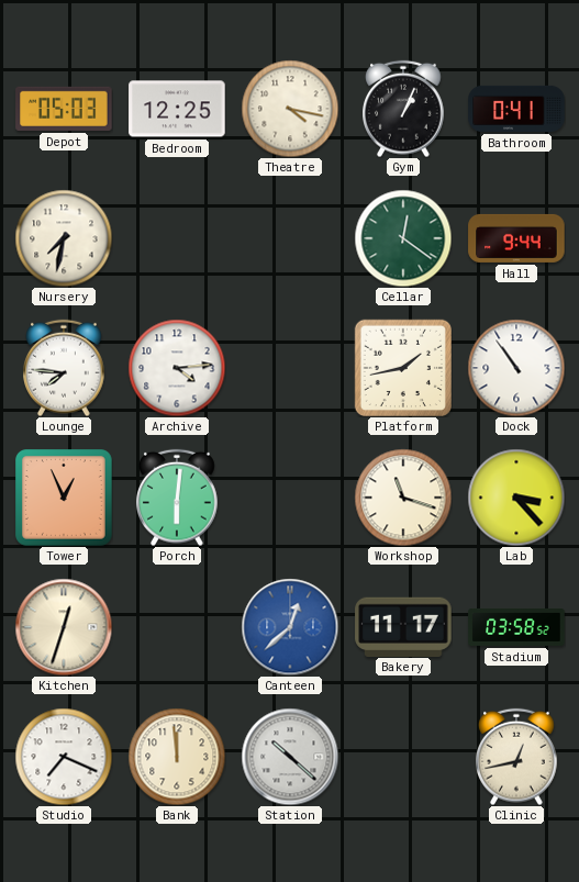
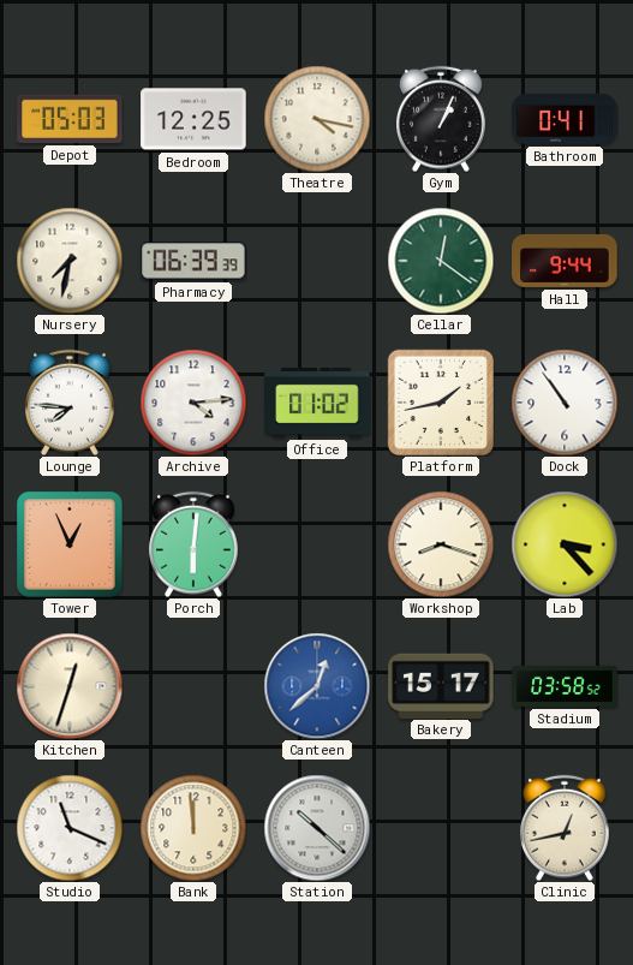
Pharmacy: none -> 06:39
Office: none -> 01:02
Workshop: 11:18 -> 8:18
Bakery: 11:17 -> 15:17
Studio: 7:19 -> 11:19
